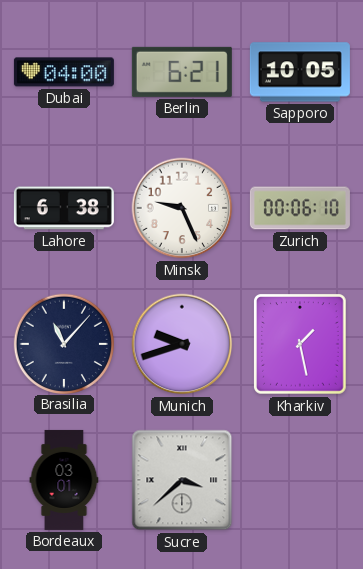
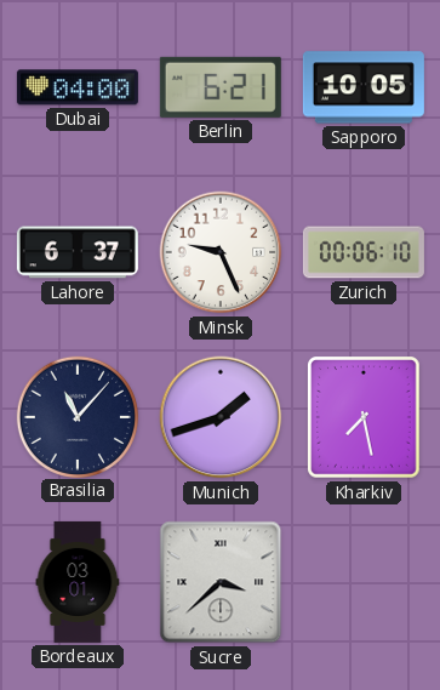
Lahore: 6:38 -> 6:37
Munich: 9:42 -> 1:42
Kharkiv: 1:28 -> 7:28
